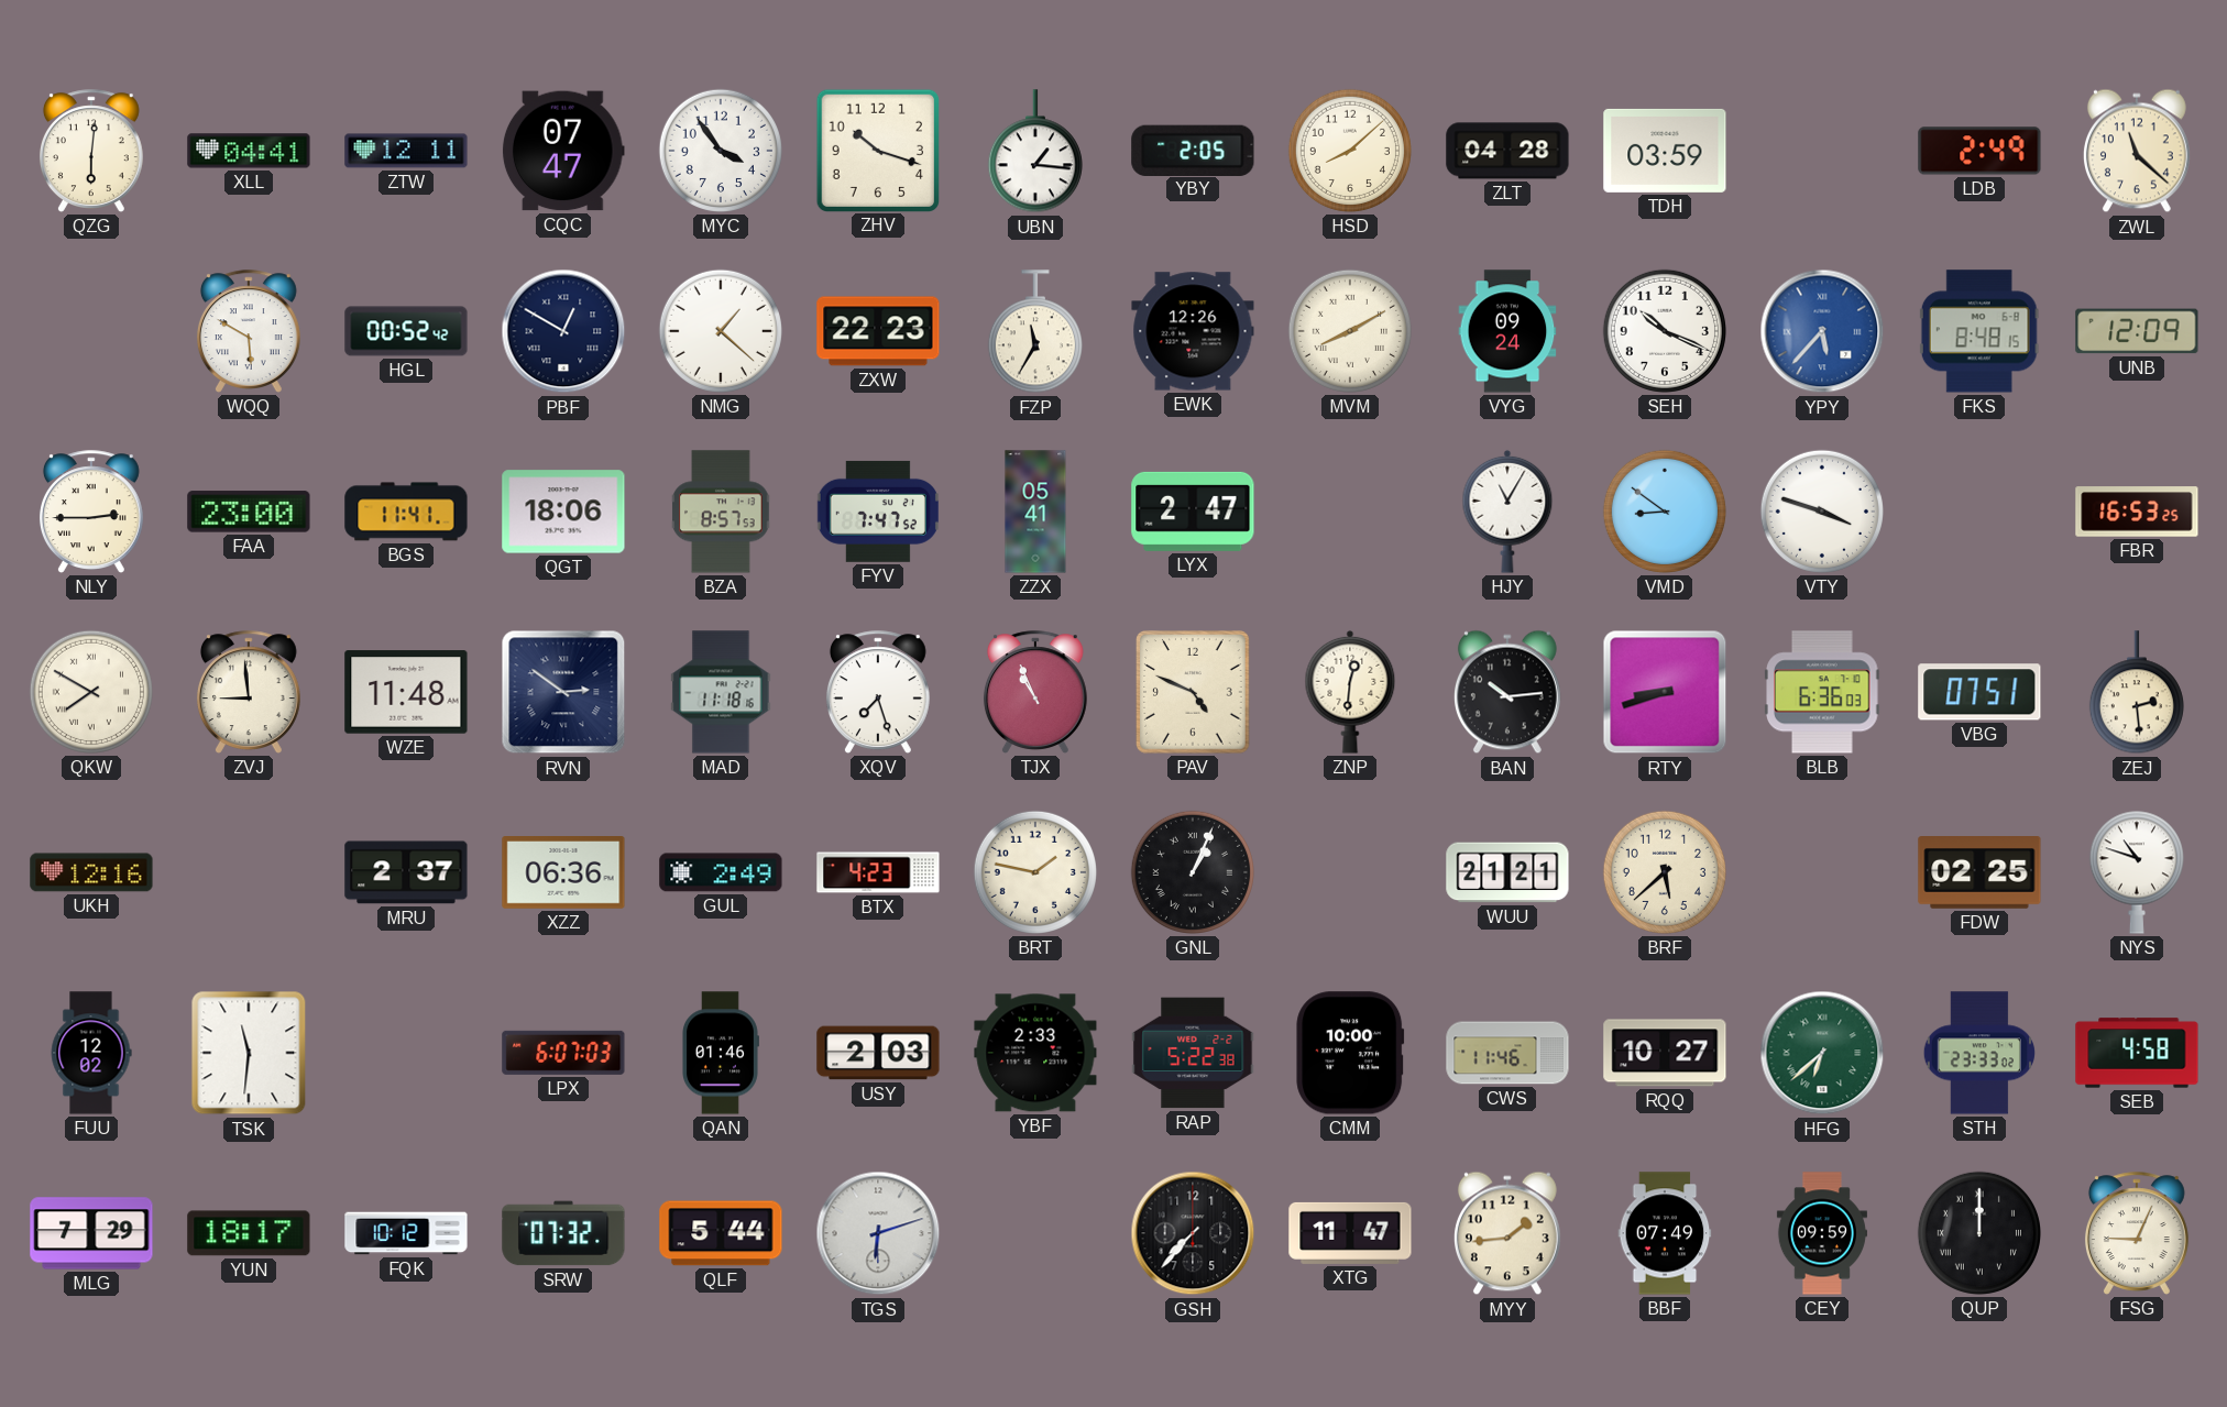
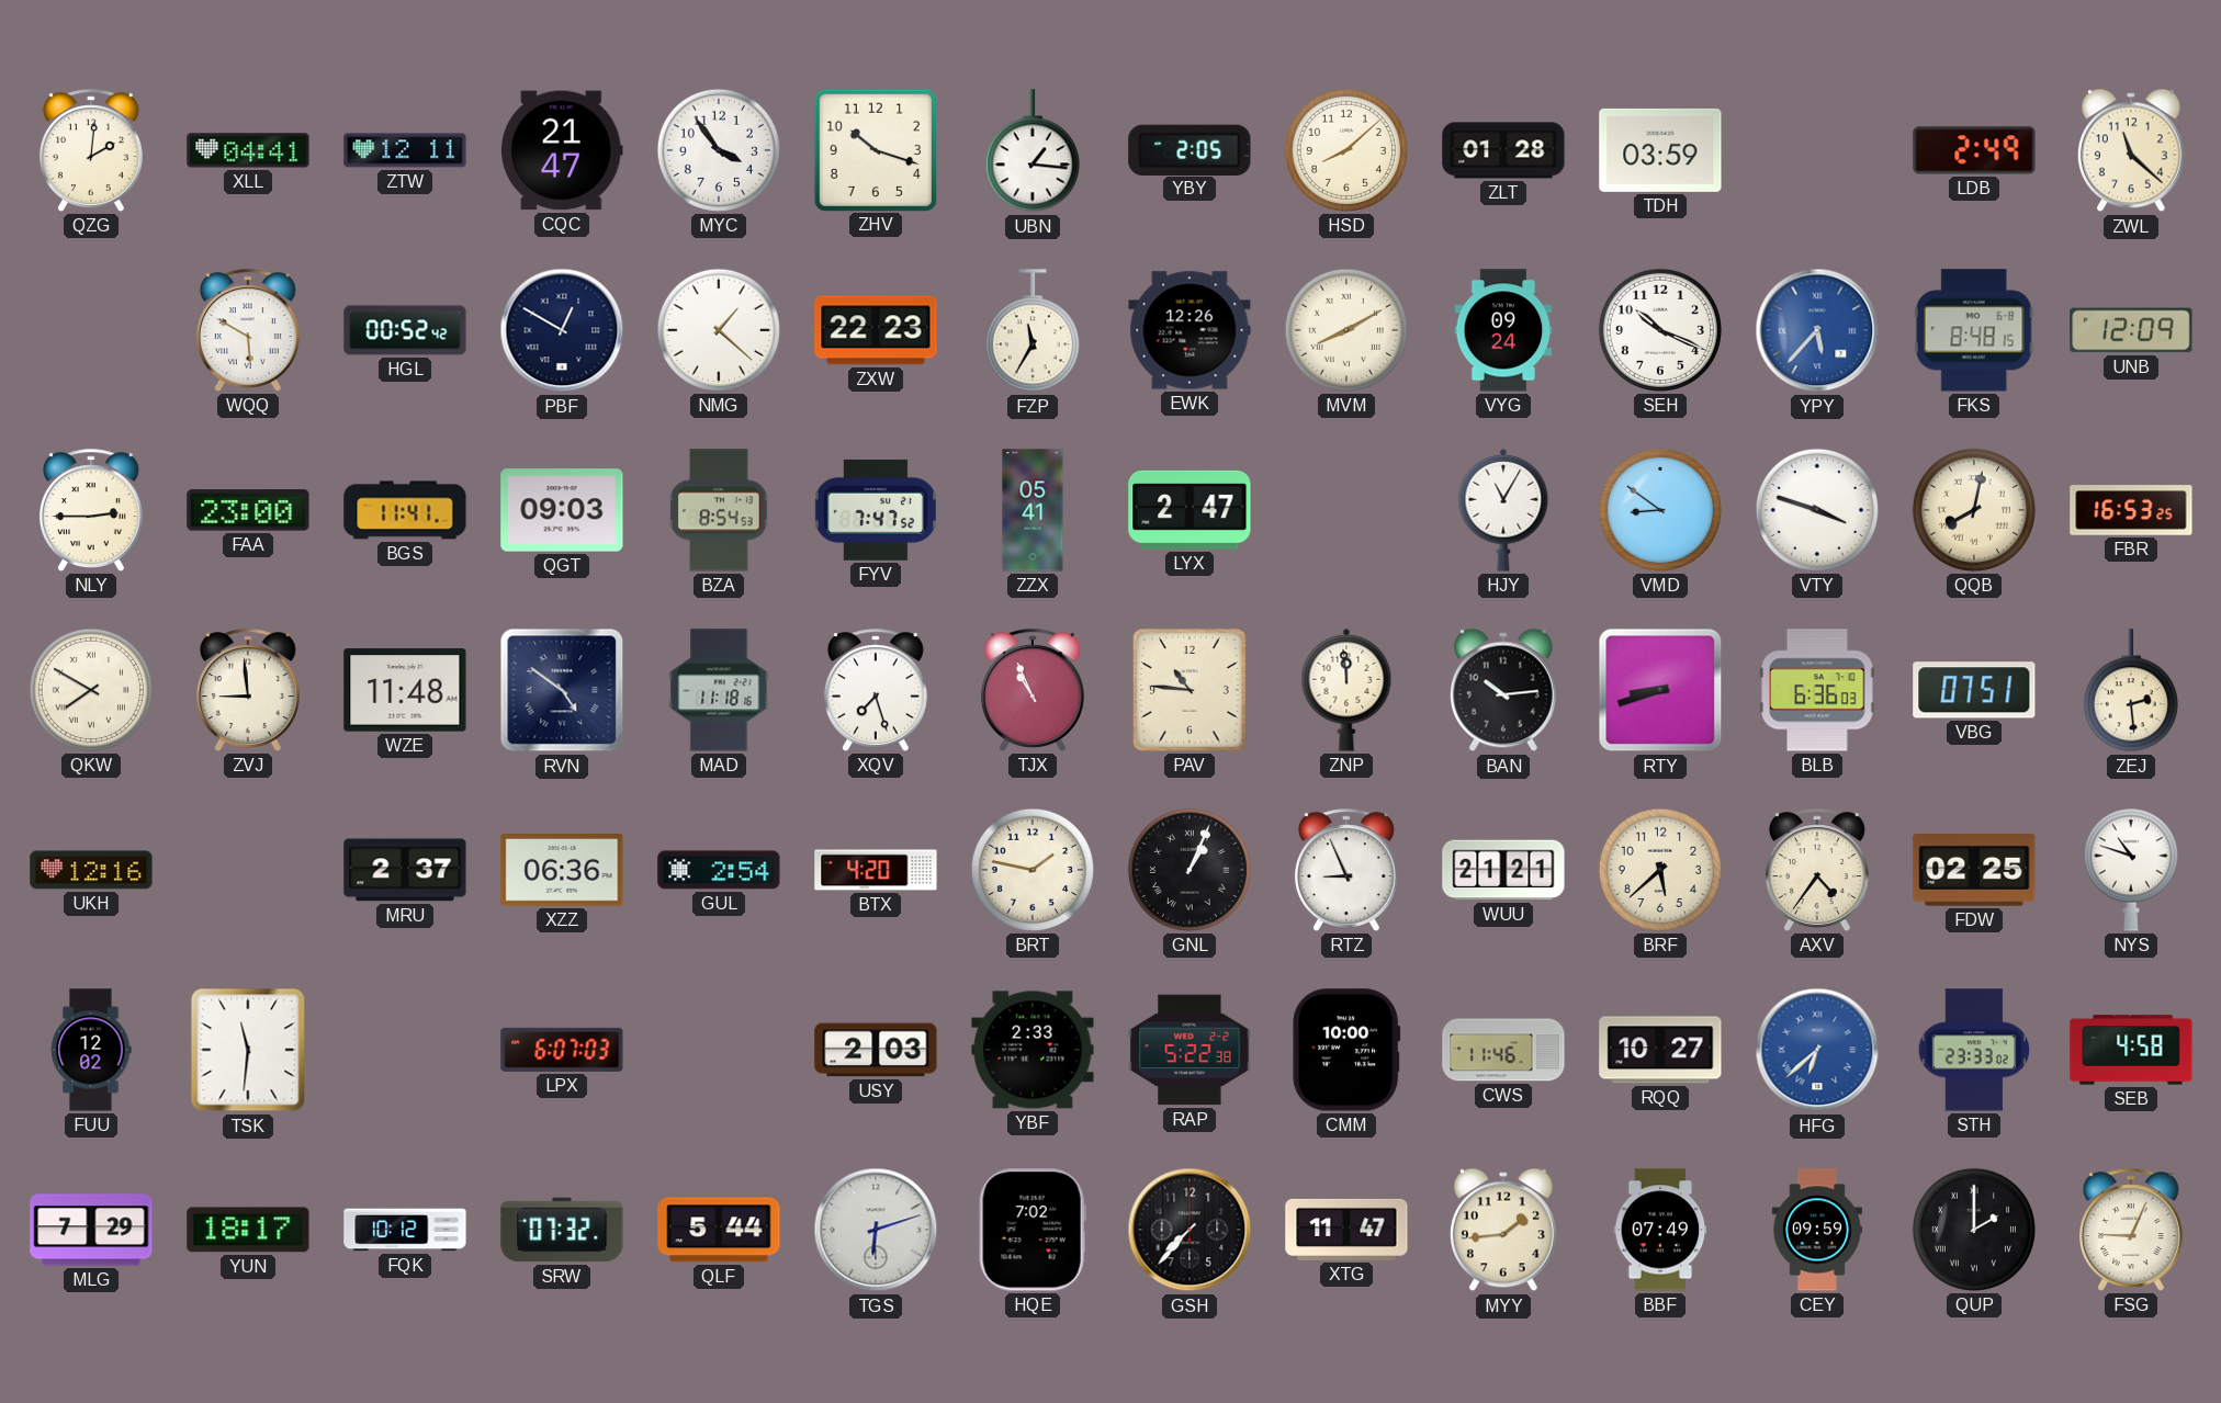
QZG: 6:01 -> 2:01
CQC: 07:47 -> 21:47
ZLT: 04:28 -> 01:28
QGT: 18:06 -> 09:03
BZA: 8:57 -> 8:54
QQB: none -> 8:02
RVN: 2:51 -> 4:51
PAV: 4:49 -> 10:46
ZNP: 12:31 -> 11:59
GUL: 2:49 -> 2:54
BTX: 4:23 -> 4:20
RTZ: none -> 8:56
AXV: none -> 4:36
QAN: 01:46 -> none
HFG dial: green -> blue
HQE: none -> 7:02
QUP: 12:00 -> 2:00
